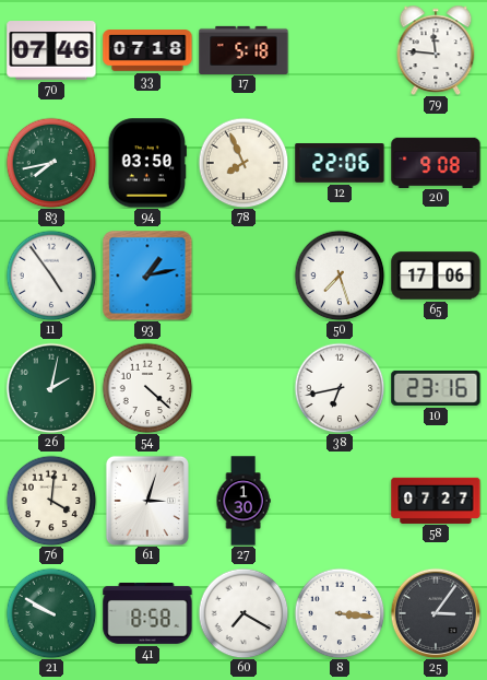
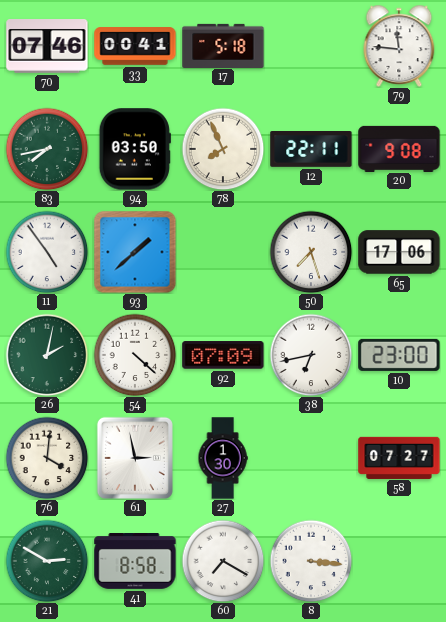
33: 07:18 -> 00:41
12: 22:06 -> 22:11
93: 1:13 -> 1:38
92: none -> 07:09
10: 23:16 -> 23:00
61: 3:03 -> 2:58
21: 9:50 -> 2:50
25: 3:06 -> none
